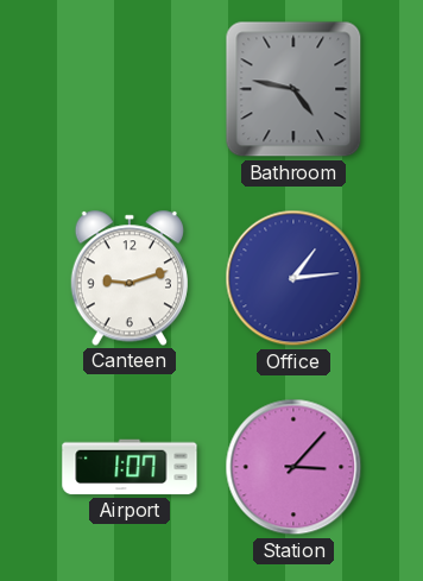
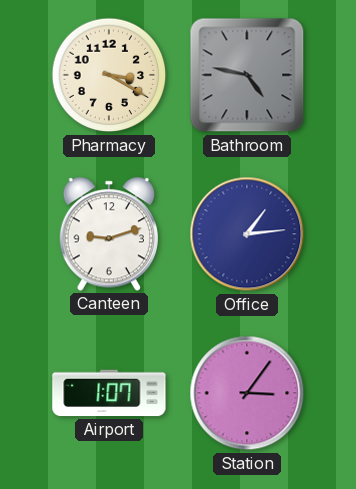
Pharmacy: none -> 3:20
Station: 3:07 -> 3:06
